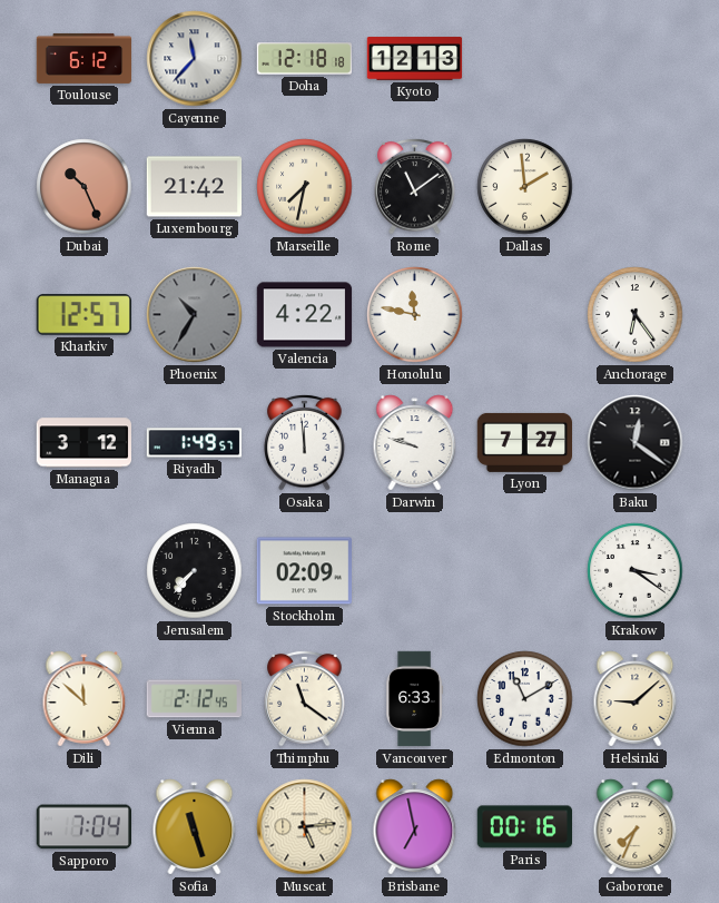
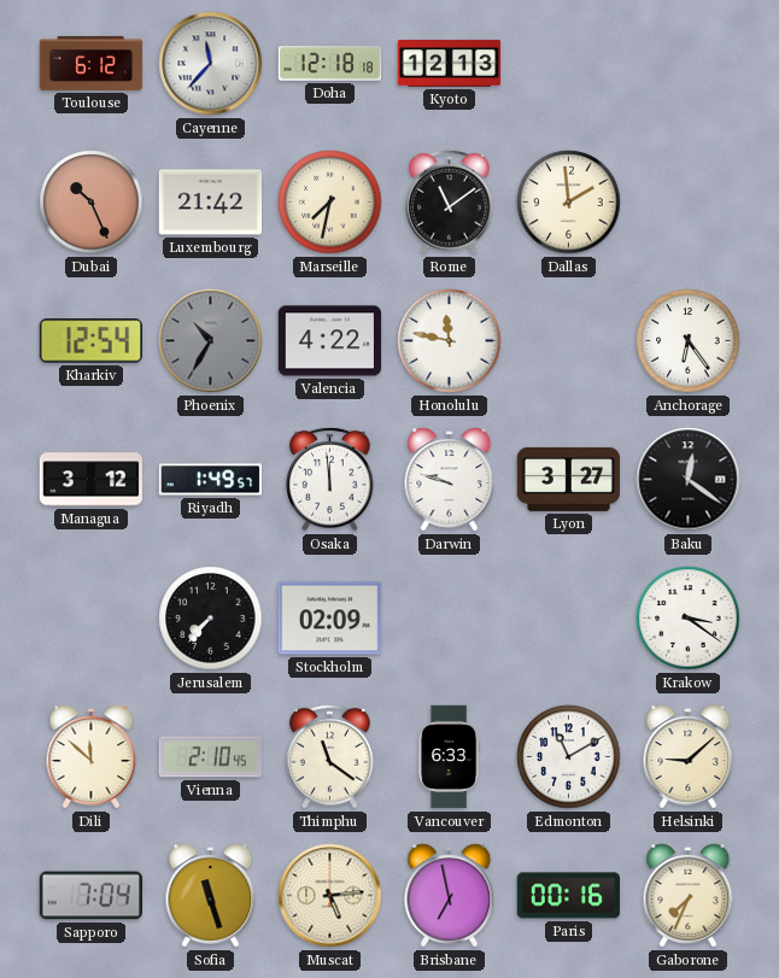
Kharkiv: 12:57 -> 12:54
Lyon: 7:27 -> 3:27
Vienna: 2:12 -> 2:10
